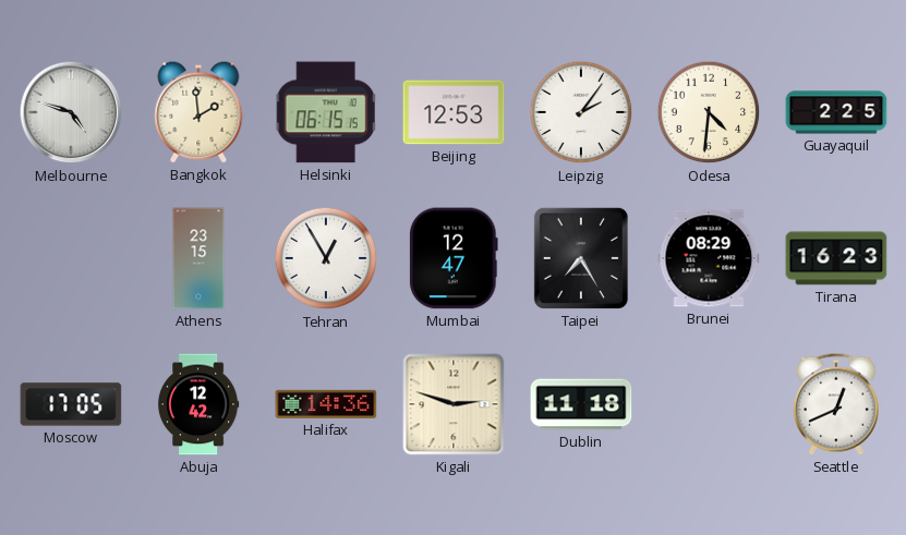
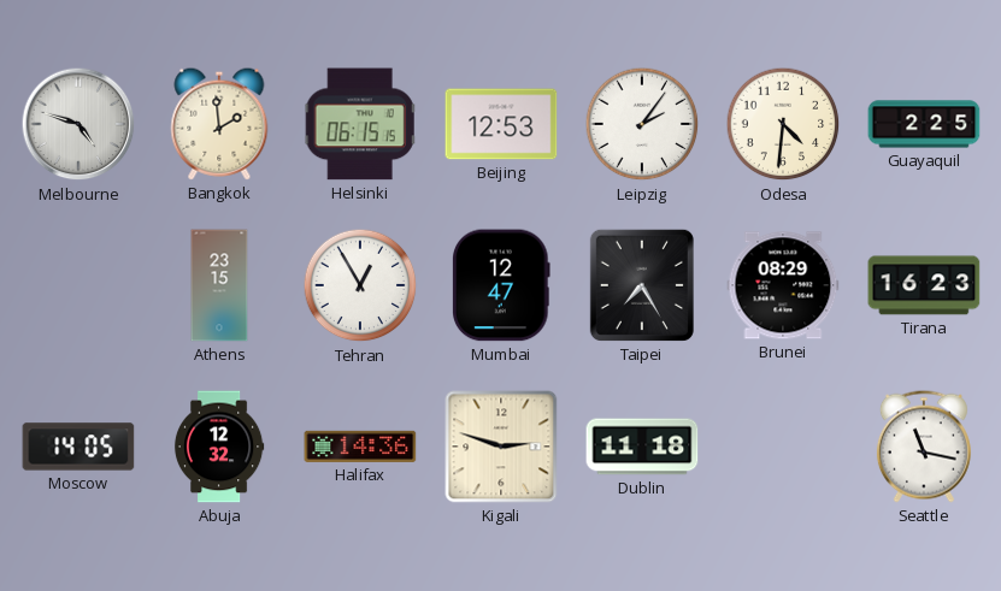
Moscow: 17:05 -> 14:05
Abuja: 12:42 -> 12:32
Seattle: 12:41 -> 11:17
